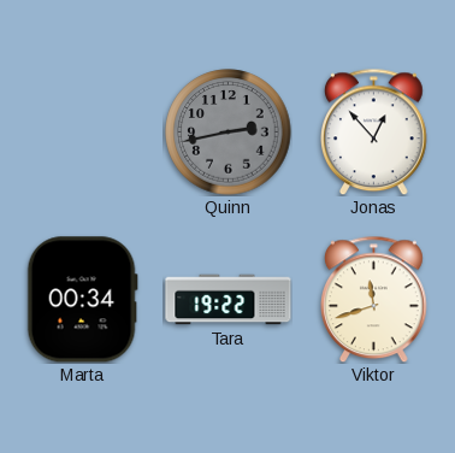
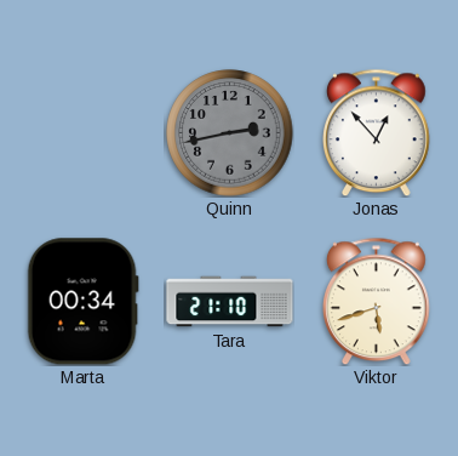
Tara: 19:22 -> 21:10
Viktor: 11:42 -> 5:42
